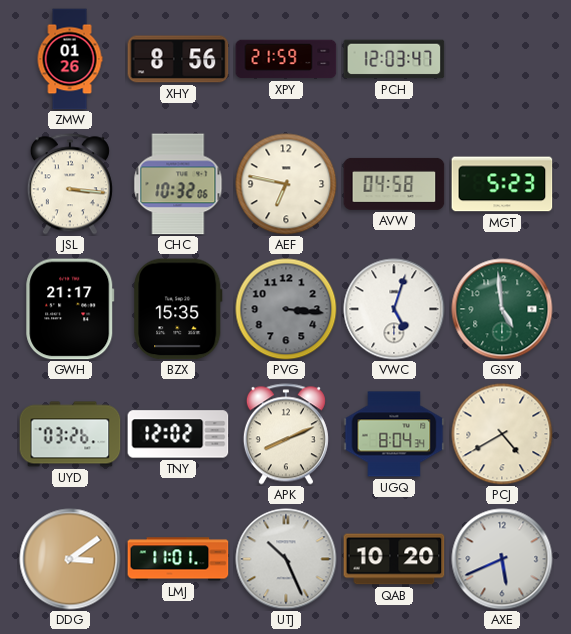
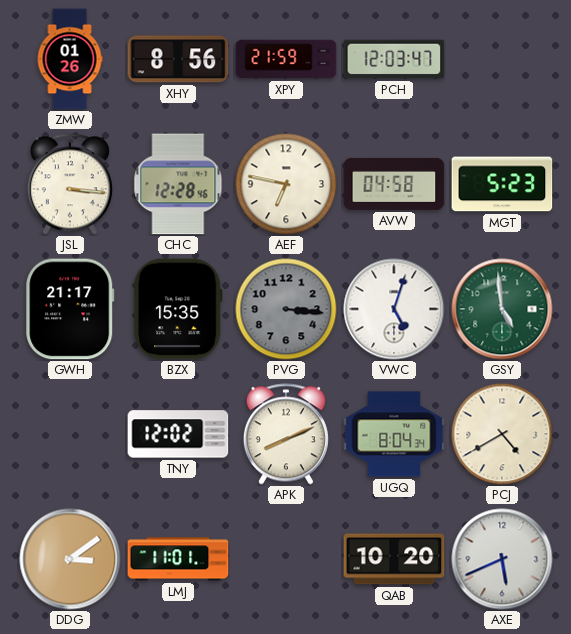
CHC: 10:32 -> 12:28
UYD: 03:26 -> none
UTJ: 10:26 -> none
